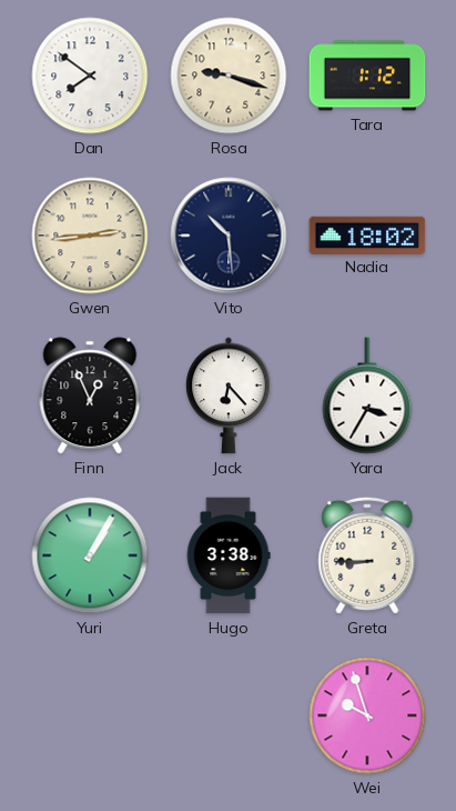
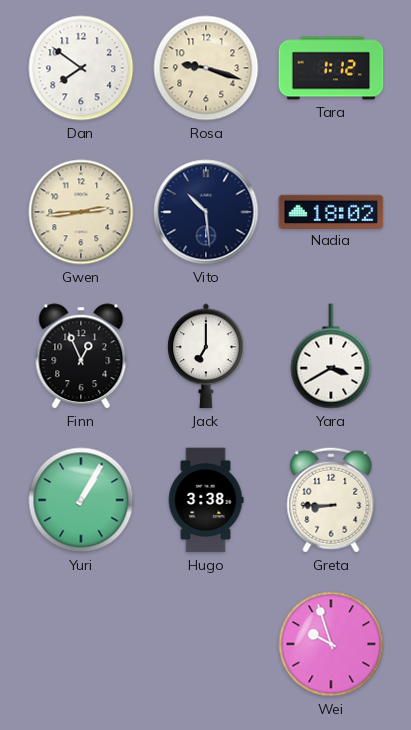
Jack: 6:23 -> 7:00
Yara: 3:35 -> 3:40
